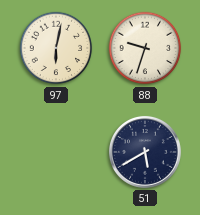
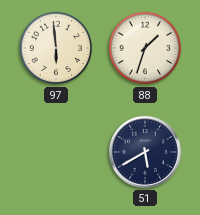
97: 6:02 -> 5:59
88: 9:33 -> 1:33
